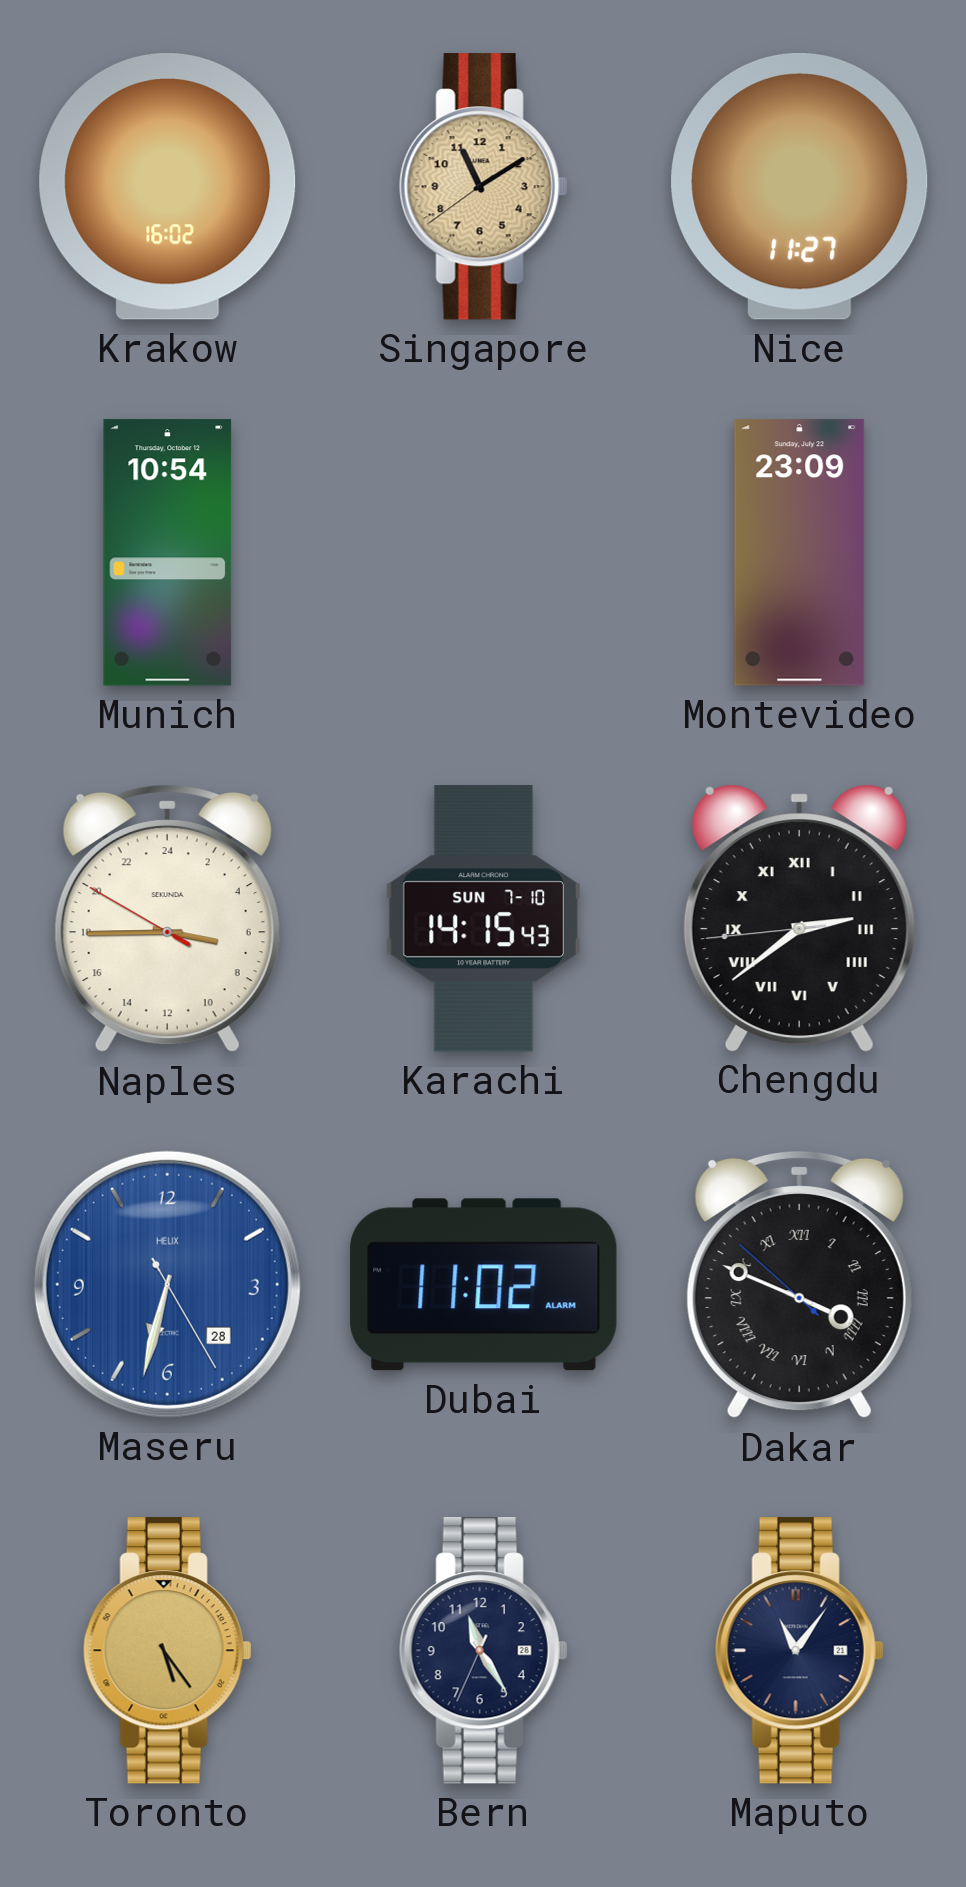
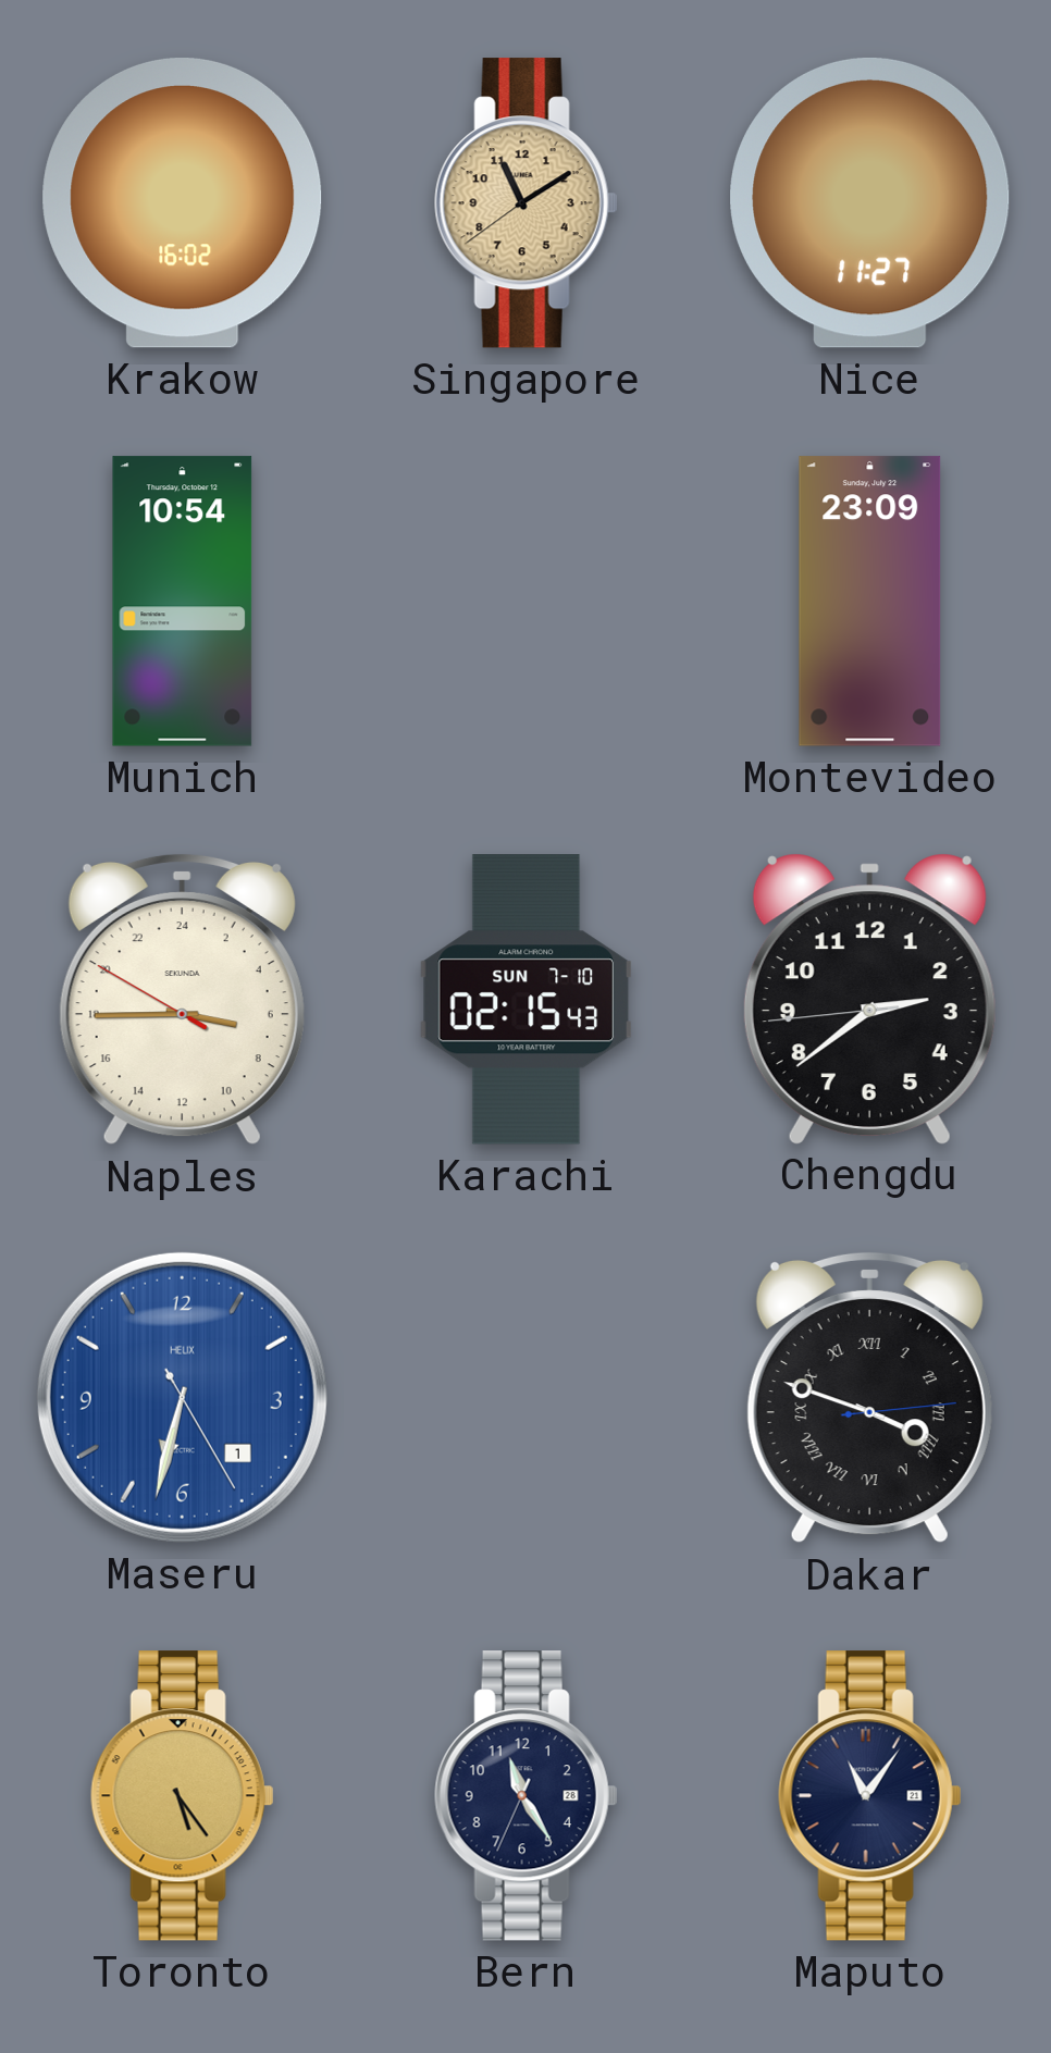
Karachi: 14:15 -> 02:15
Chengdu numerals: Roman -> Arabic
Maseru date: 28 -> 1
Dubai: 11:02 -> none
Dakar: 3:48:52 -> 3:48:14
